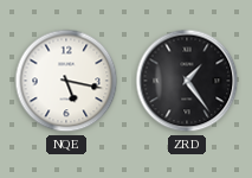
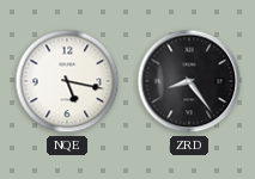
ZRD: 1:24 -> 8:24
